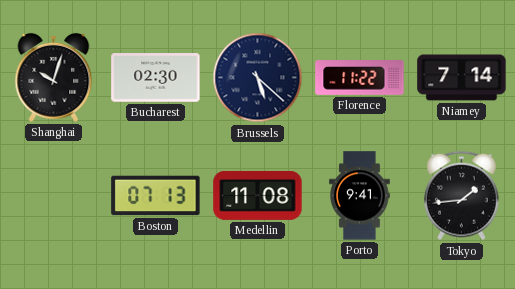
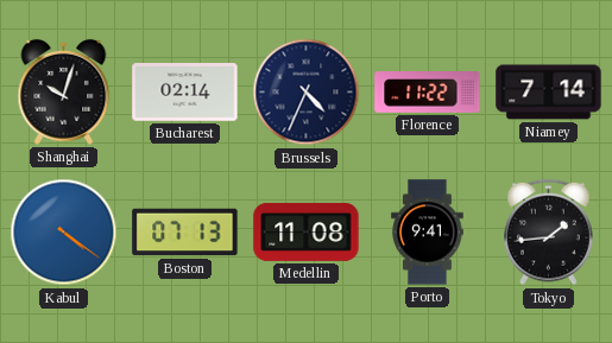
Bucharest: 02:30 -> 02:14
Brussels: 5:22 -> 4:34
Kabul: none -> 4:21
